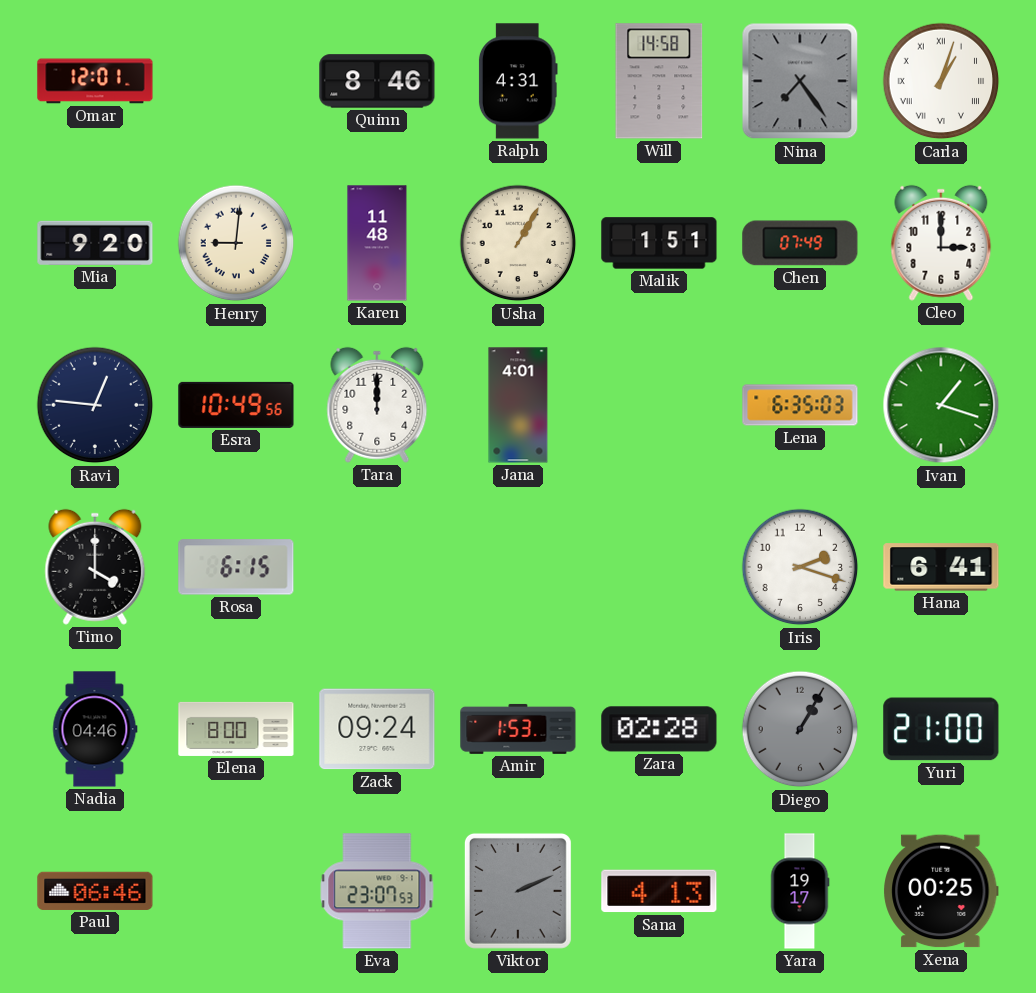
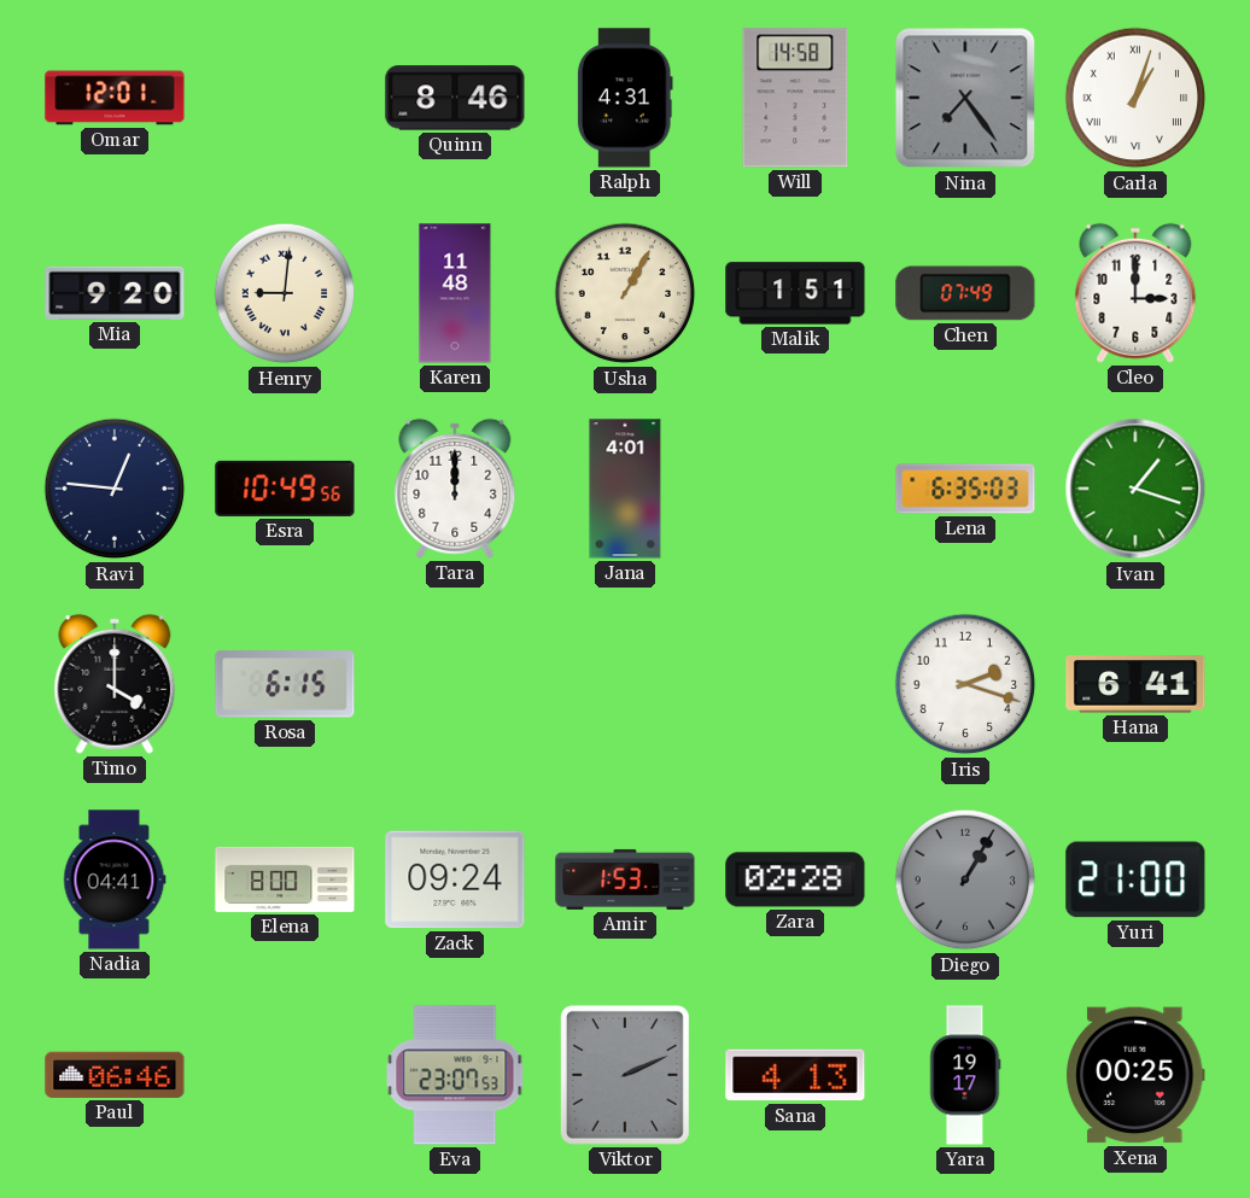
Nadia: 04:46 -> 04:41
